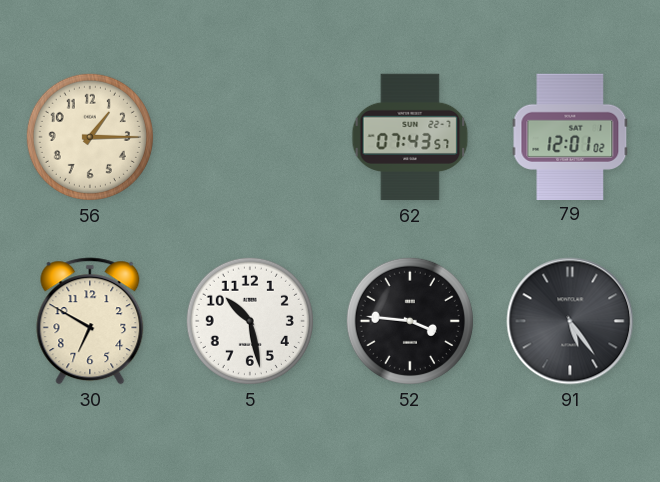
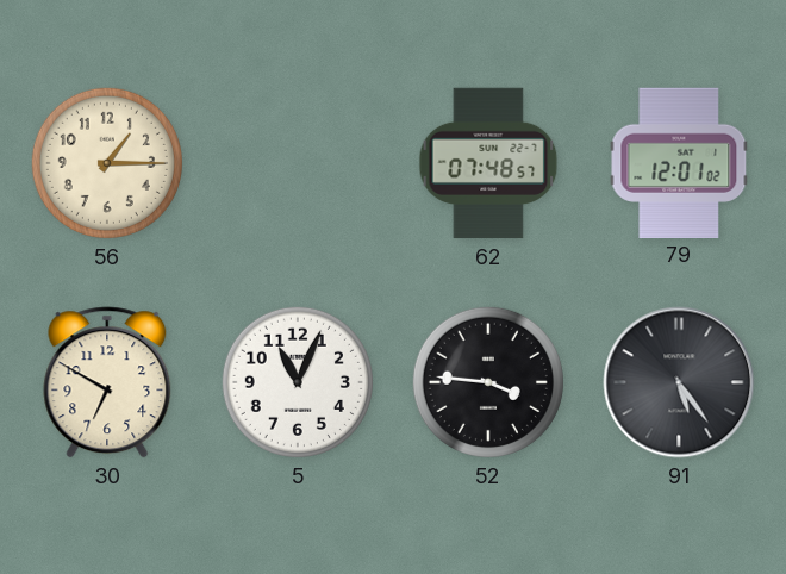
62: 07:43 -> 07:48
5: 10:28 -> 11:04
